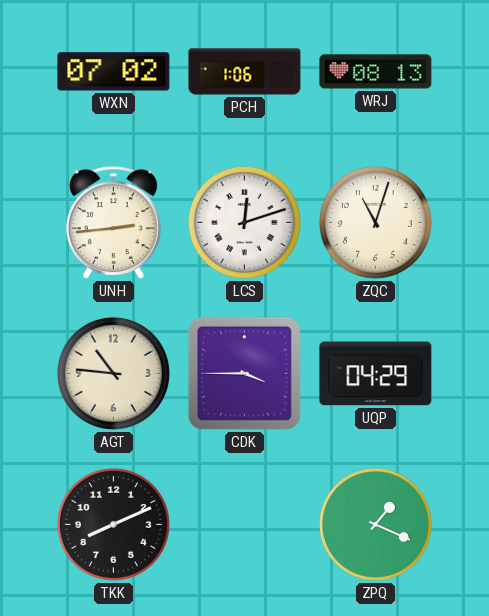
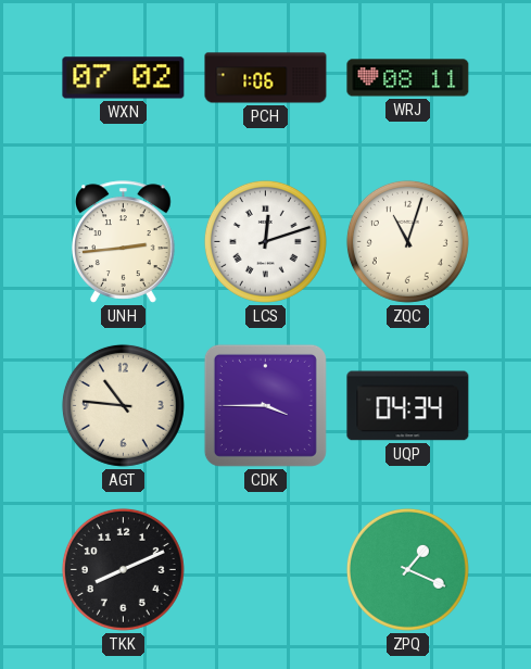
WRJ: 08:13 -> 08:11
UQP: 04:29 -> 04:34
